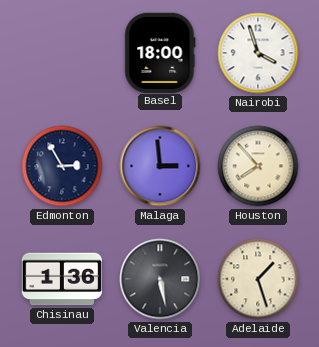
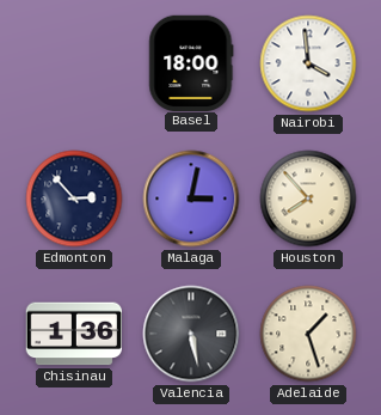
Nairobi: 3:57 -> 3:59
Edmonton: 2:55 -> 2:53
Malaga: 2:59 -> 3:02
